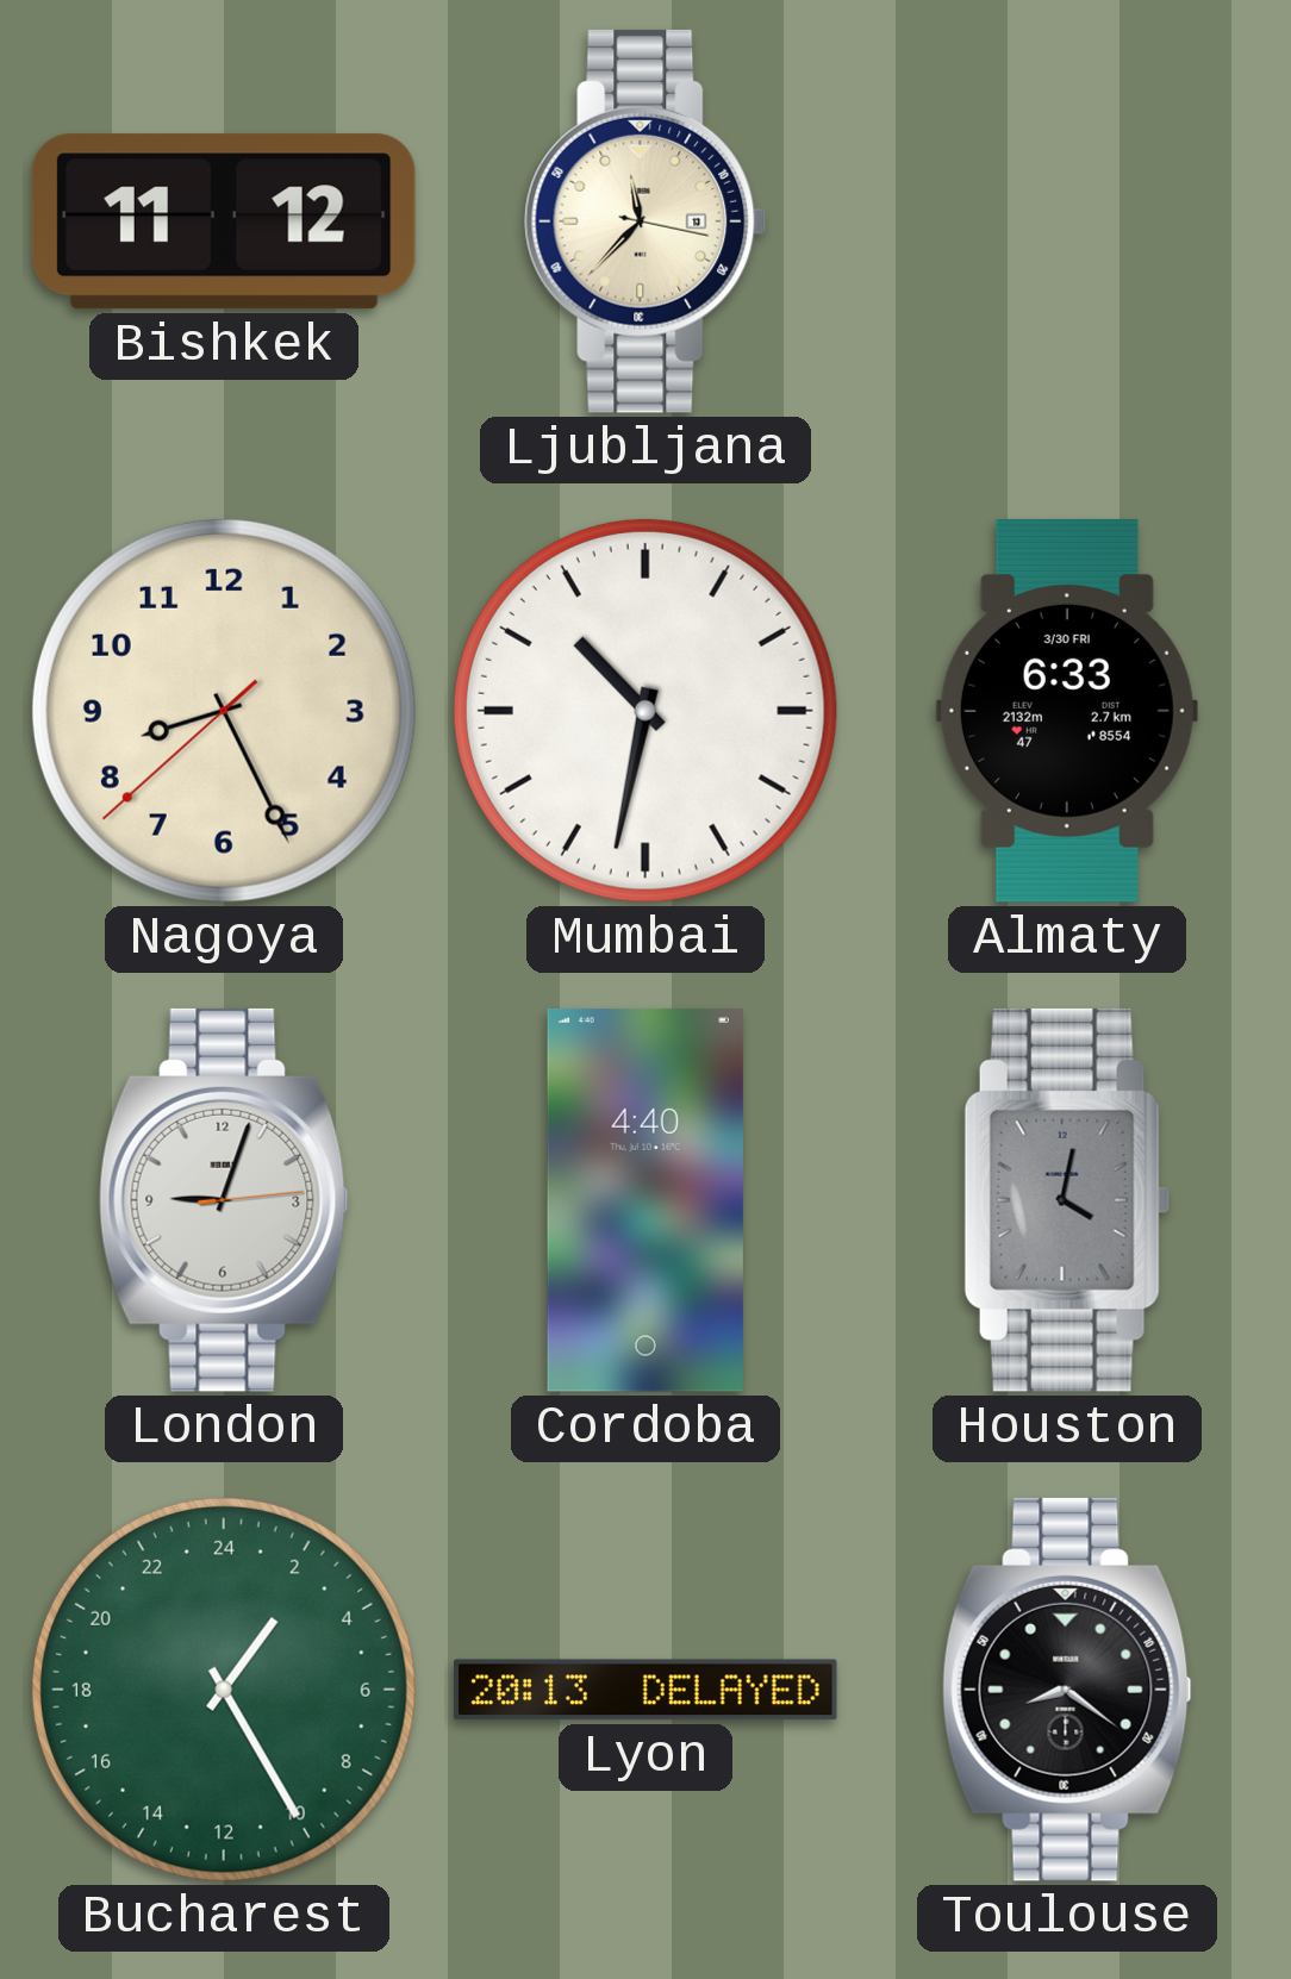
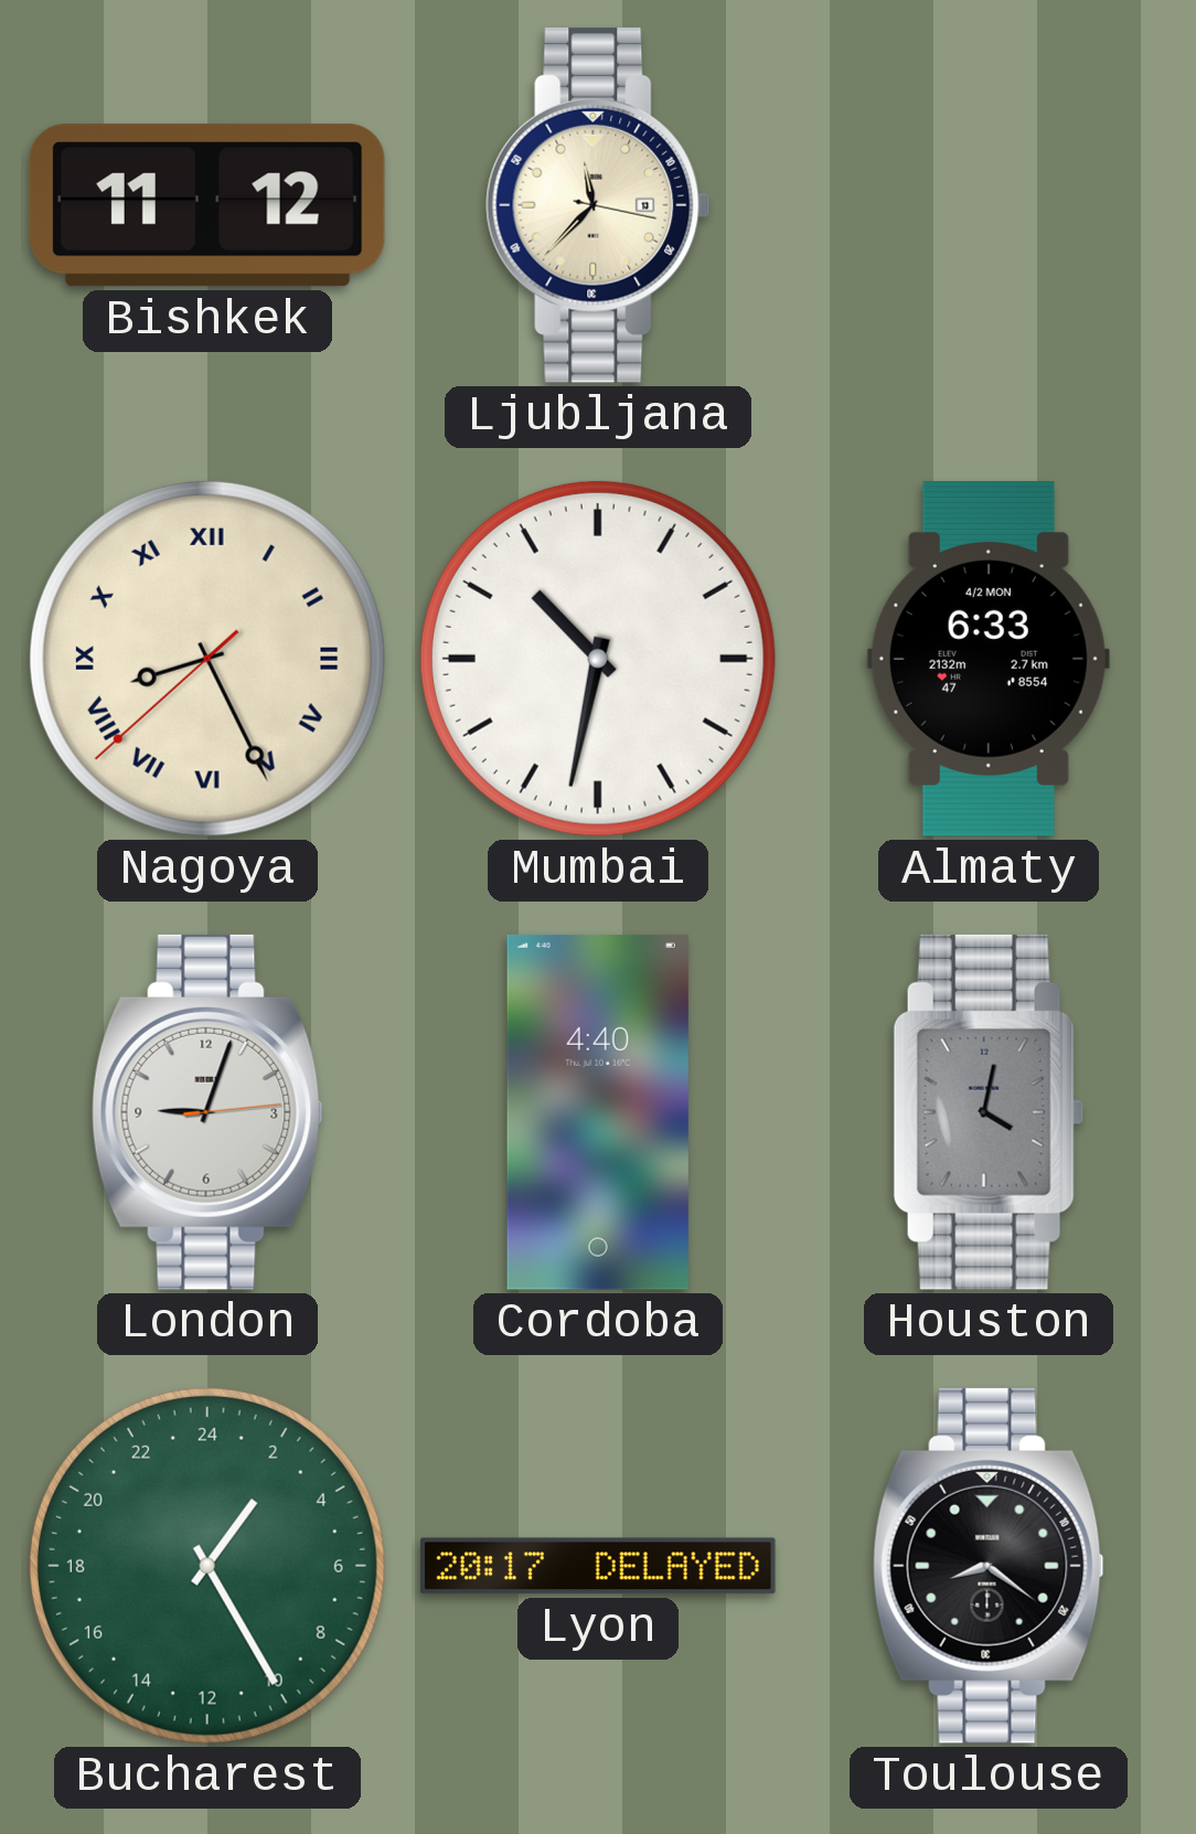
Nagoya numerals: Arabic -> Roman
Almaty date: 3/30 FRI -> 4/2 MON
Lyon: 20:13 -> 20:17
